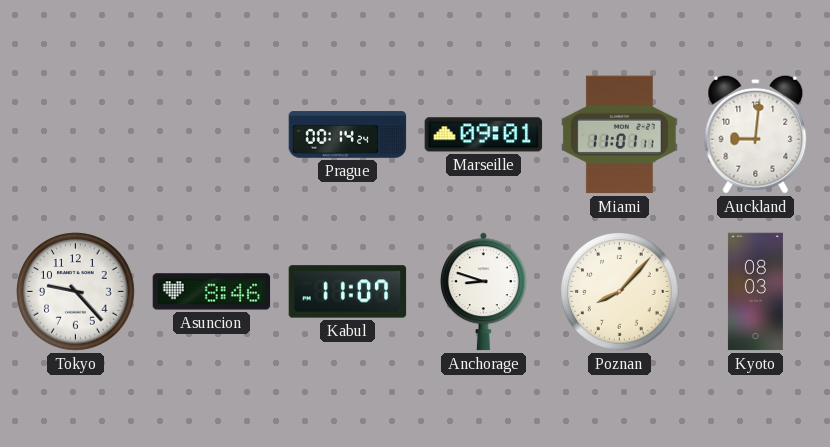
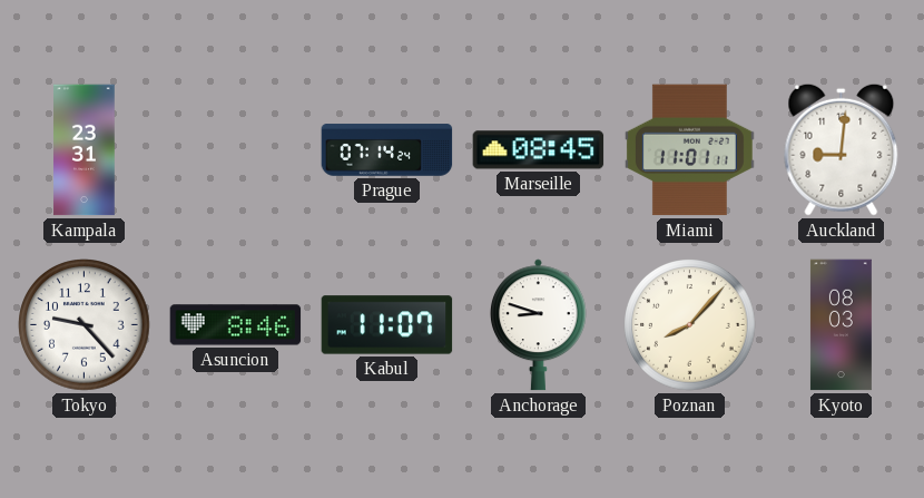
Kampala: none -> 23:31
Prague: 00:14 -> 07:14
Marseille: 09:01 -> 08:45
